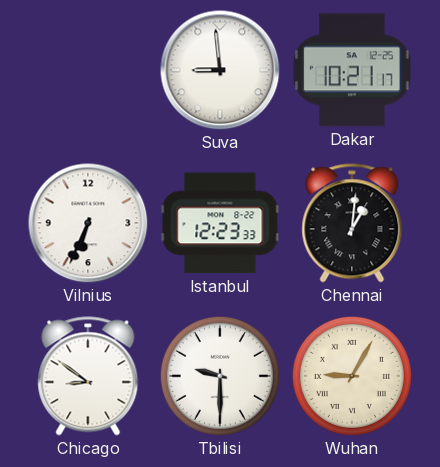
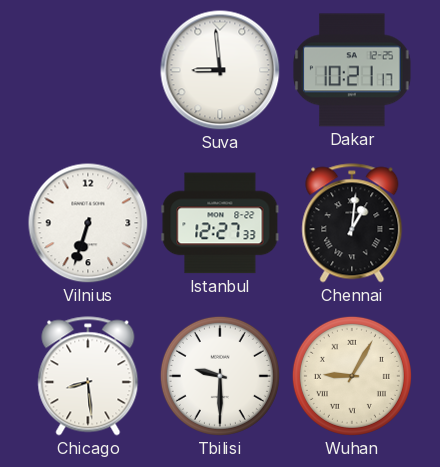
Vilnius: 6:34 -> 6:33
Istanbul: 12:23 -> 12:27
Chicago: 8:51 -> 8:29
